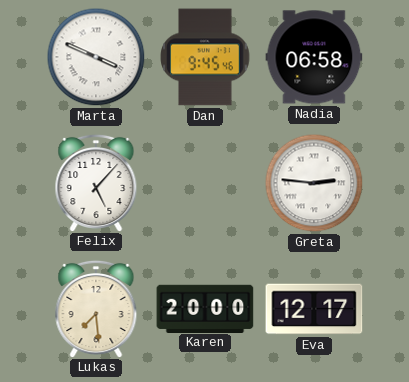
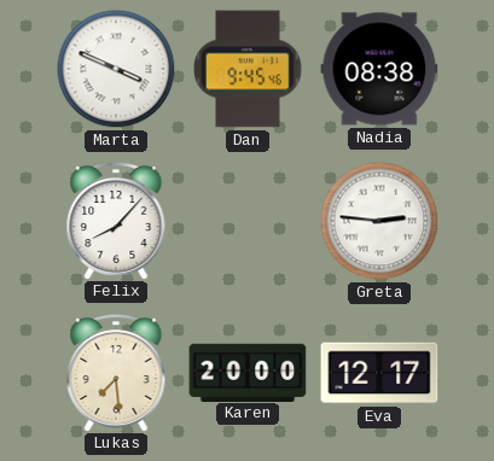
Nadia: 06:58 -> 08:38
Felix: 5:07 -> 8:07
